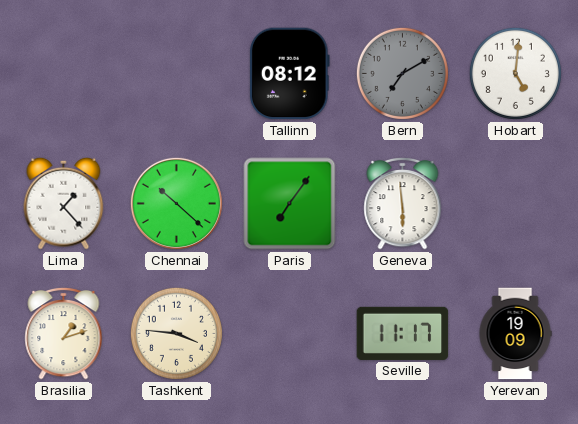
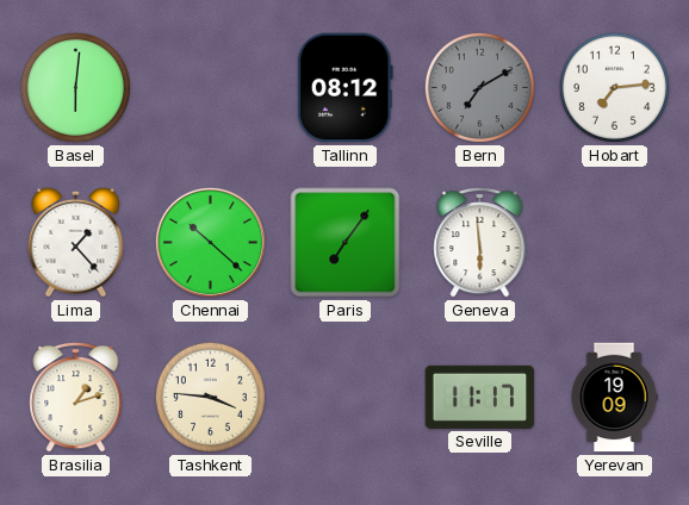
Basel: none -> 6:01
Hobart: 5:01 -> 7:14
